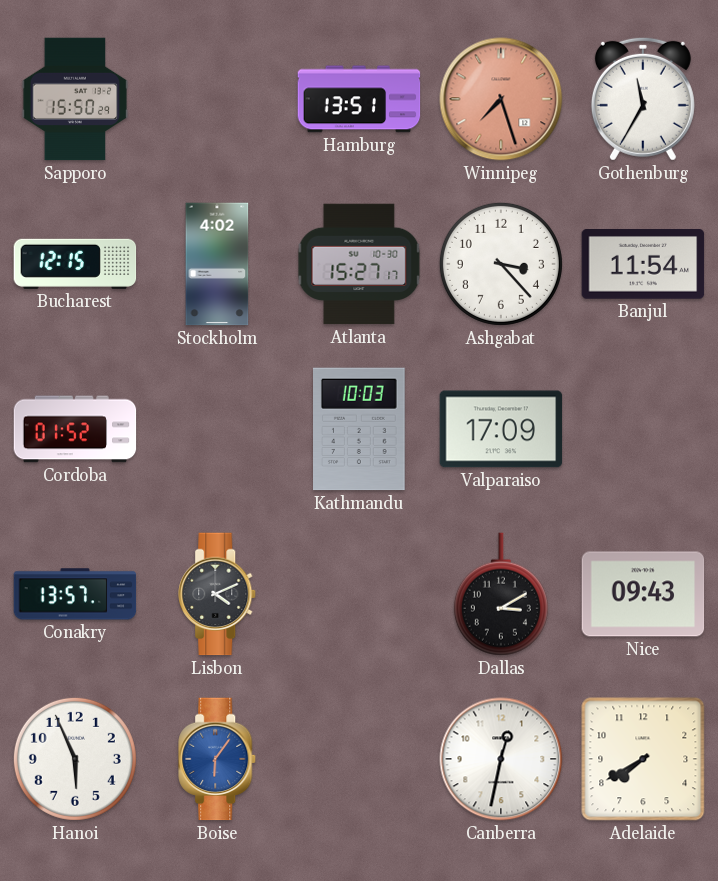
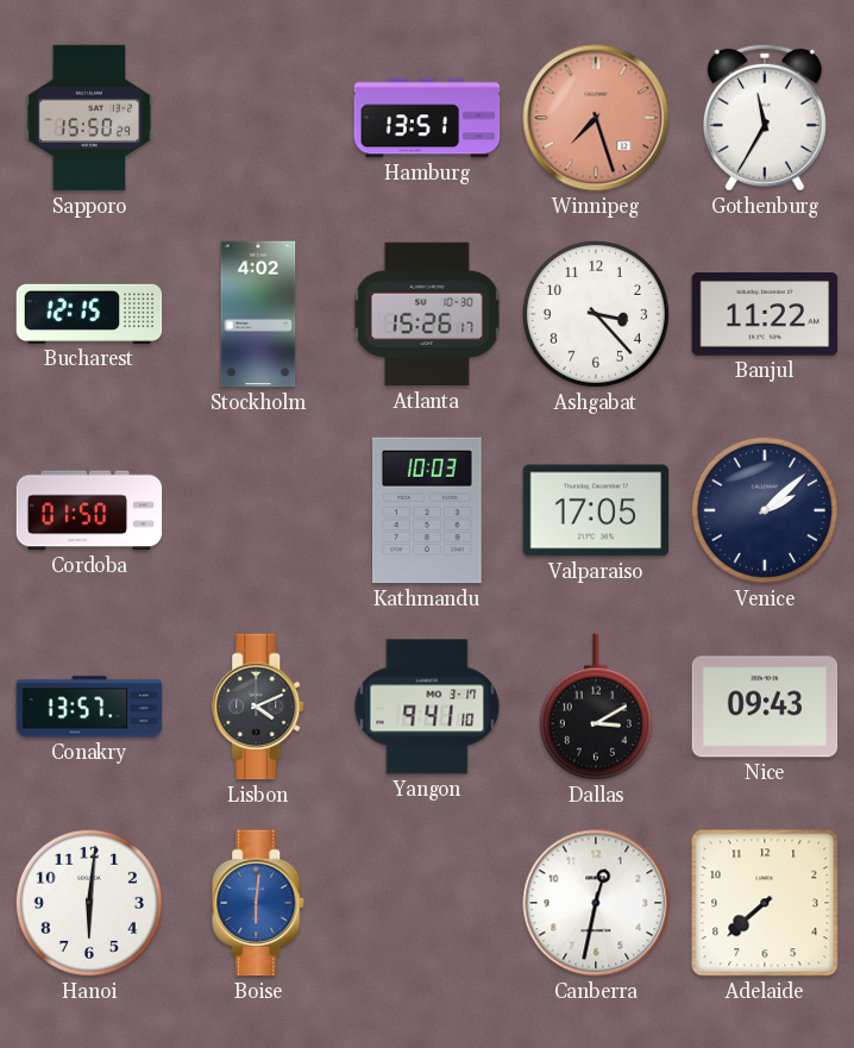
Atlanta: 15:27 -> 15:26
Banjul: 11:54 -> 11:22
Cordoba: 01:52 -> 01:50
Valparaiso: 17:09 -> 17:05
Venice: none -> 2:08
Yangon: none -> 9:41
Hanoi: 5:56 -> 6:01
Boise: 6:06 -> 6:01
Adelaide: 7:40 -> 7:38
